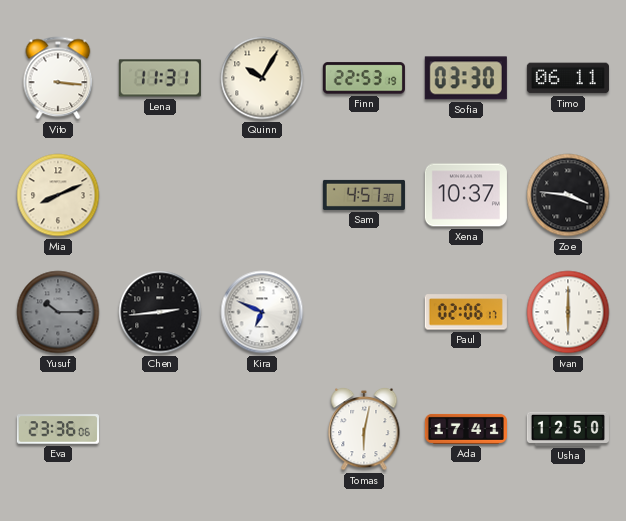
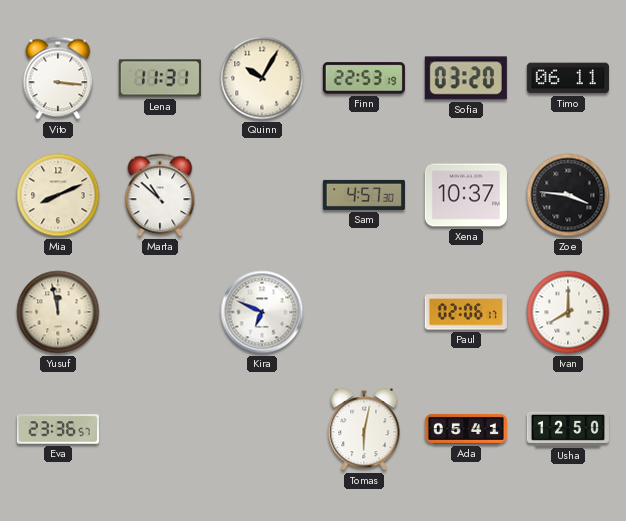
Sofia: 03:30 -> 03:20
Marta: none -> 10:52
Yusuf: 10:15 -> 11:58
Yusuf dial: grey -> cream
Chen: 2:44 -> none
Ivan: 6:00 -> 8:00
Eva: 23:36:06 -> 23:36:57
Ada: 17:41 -> 05:41
